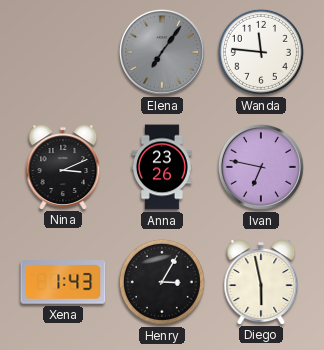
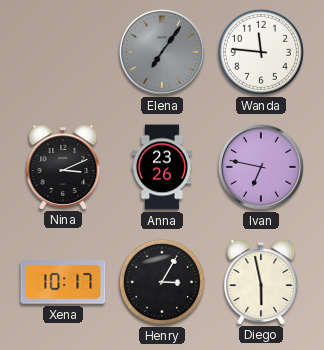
Xena: 1:43 -> 10:17
